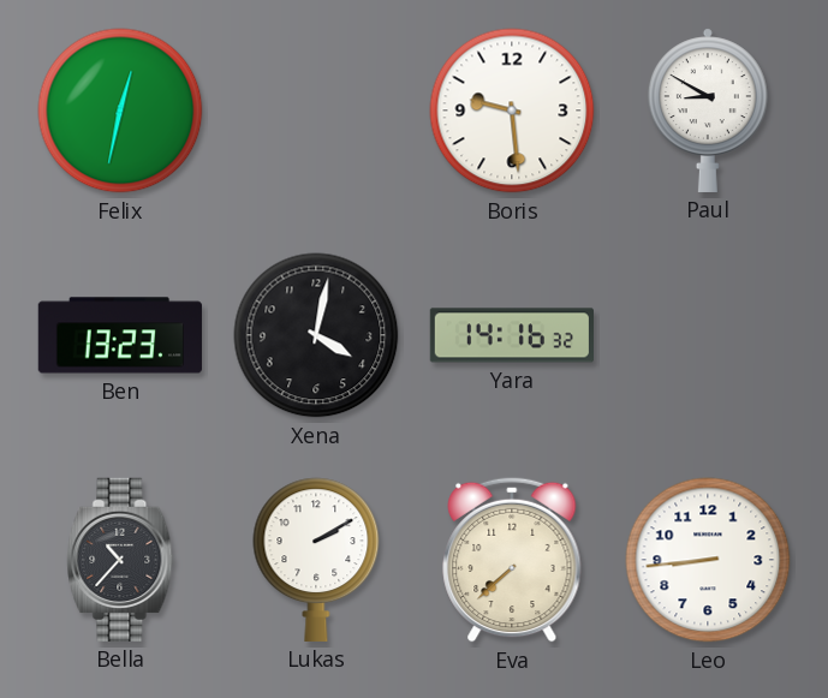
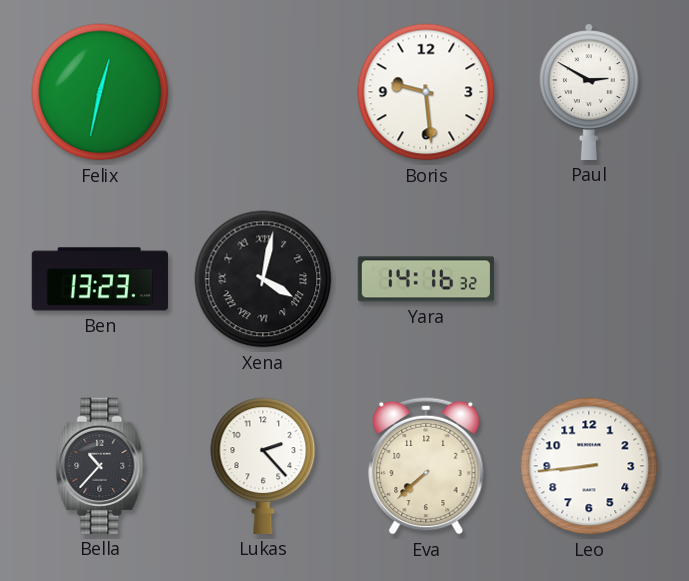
Paul: 8:50 -> 2:50
Xena numerals: Arabic -> Roman
Lukas: 2:10 -> 2:23
